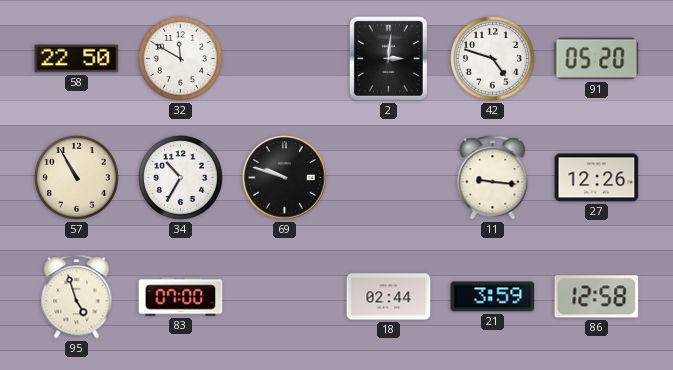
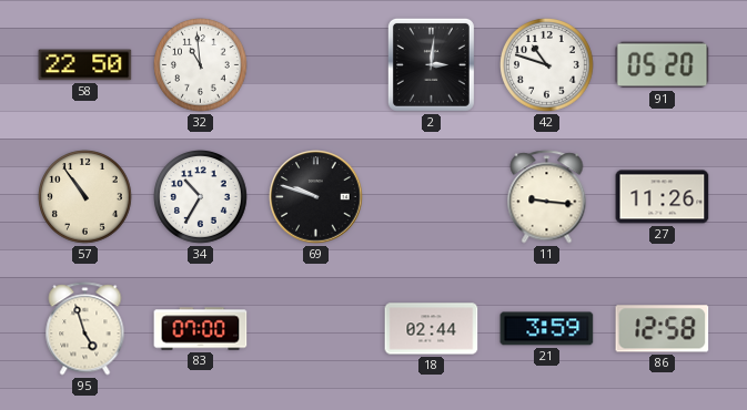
32: 11:50 -> 10:59
42: 4:48 -> 10:48
57: 10:55 -> 10:54
27: 12:26 -> 11:26
